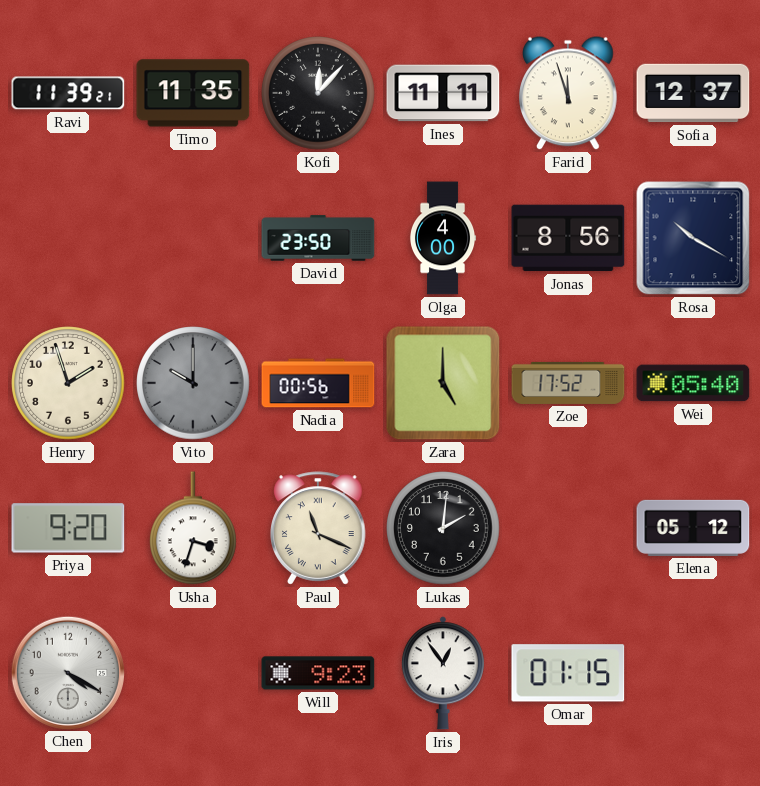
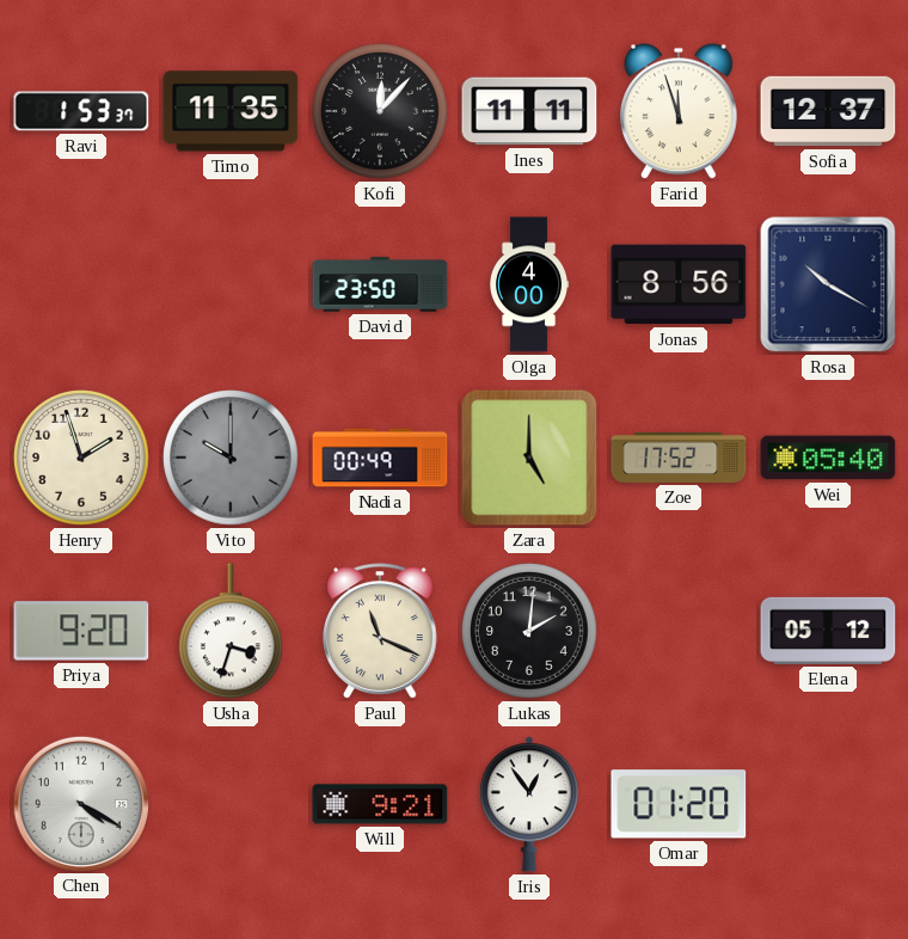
Ravi: 11:39 -> 1:53
Nadia: 00:56 -> 00:49
Will: 9:23 -> 9:21
Omar: 01:15 -> 01:20
